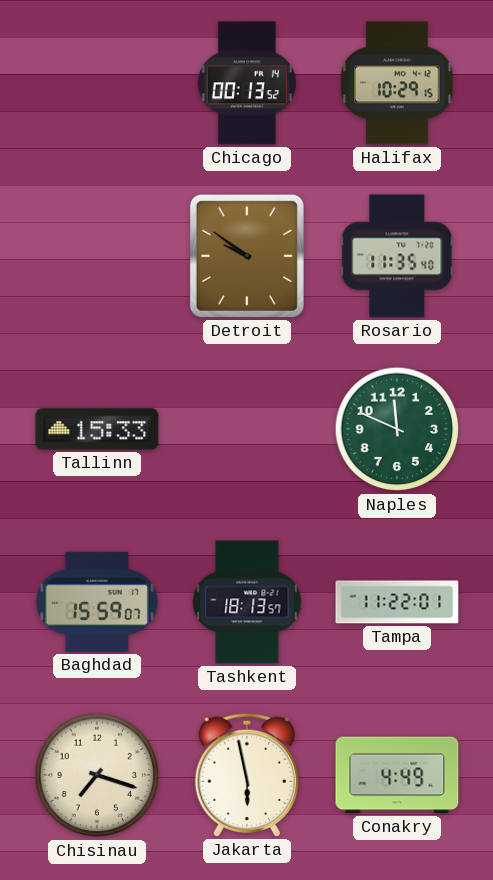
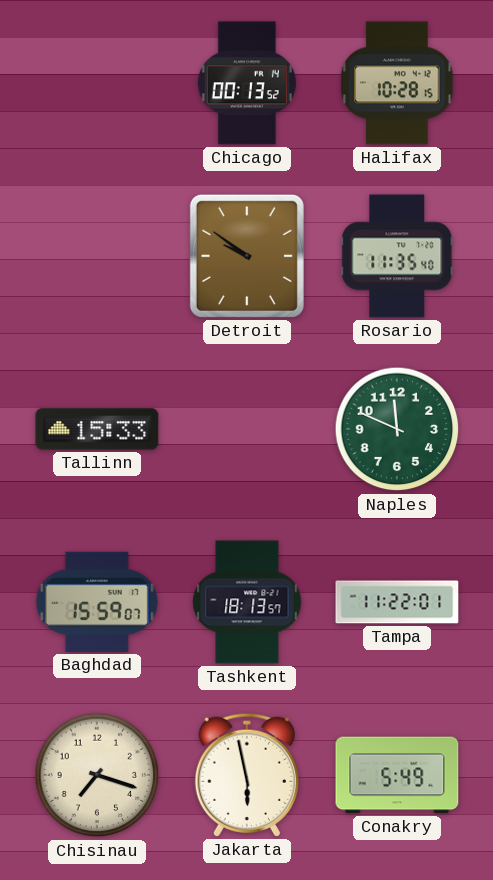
Halifax: 10:29 -> 10:28
Conakry: 4:49 -> 5:49
